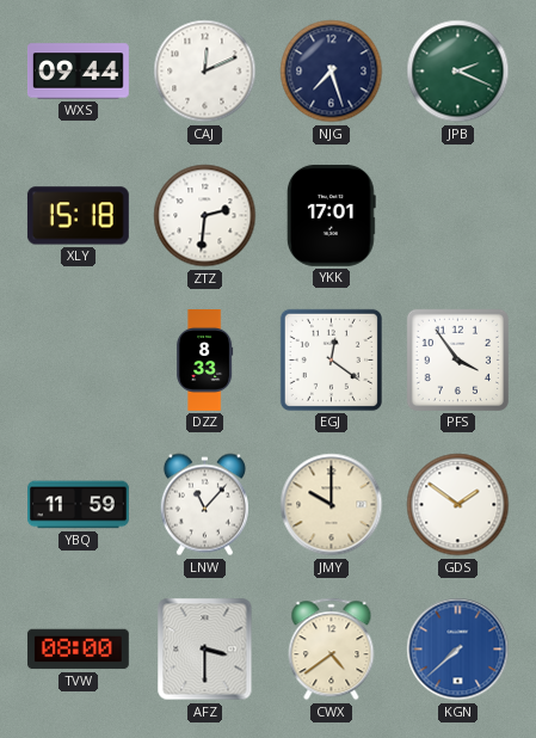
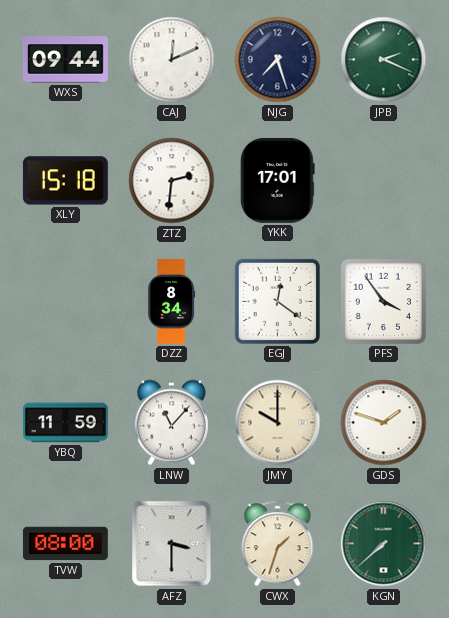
DZZ: 8:33 -> 8:34
GDS: 1:51 -> 1:48
CWX: 4:39 -> 1:33
KGN dial: blue -> green
